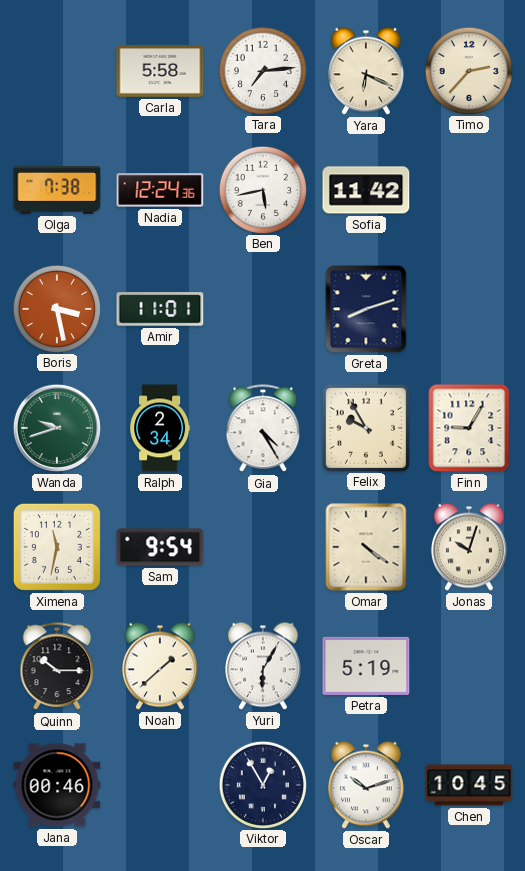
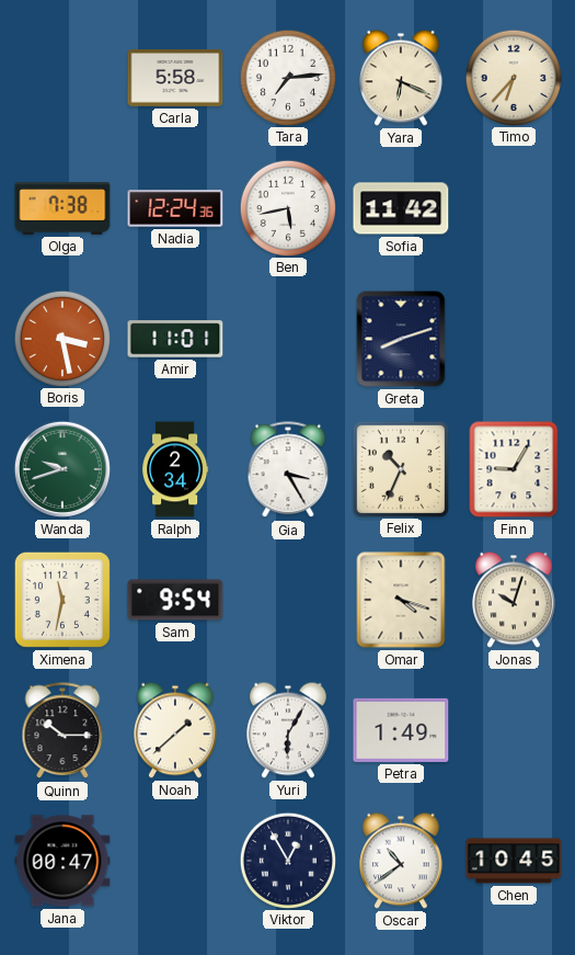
Timo: 2:37 -> 6:37
Gia: 4:25 -> 3:25
Felix: 9:55 -> 10:34
Omar: 4:21 -> 4:18
Petra: 5:19 -> 1:49
Jana: 00:46 -> 00:47
Oscar: 10:12 -> 10:39
